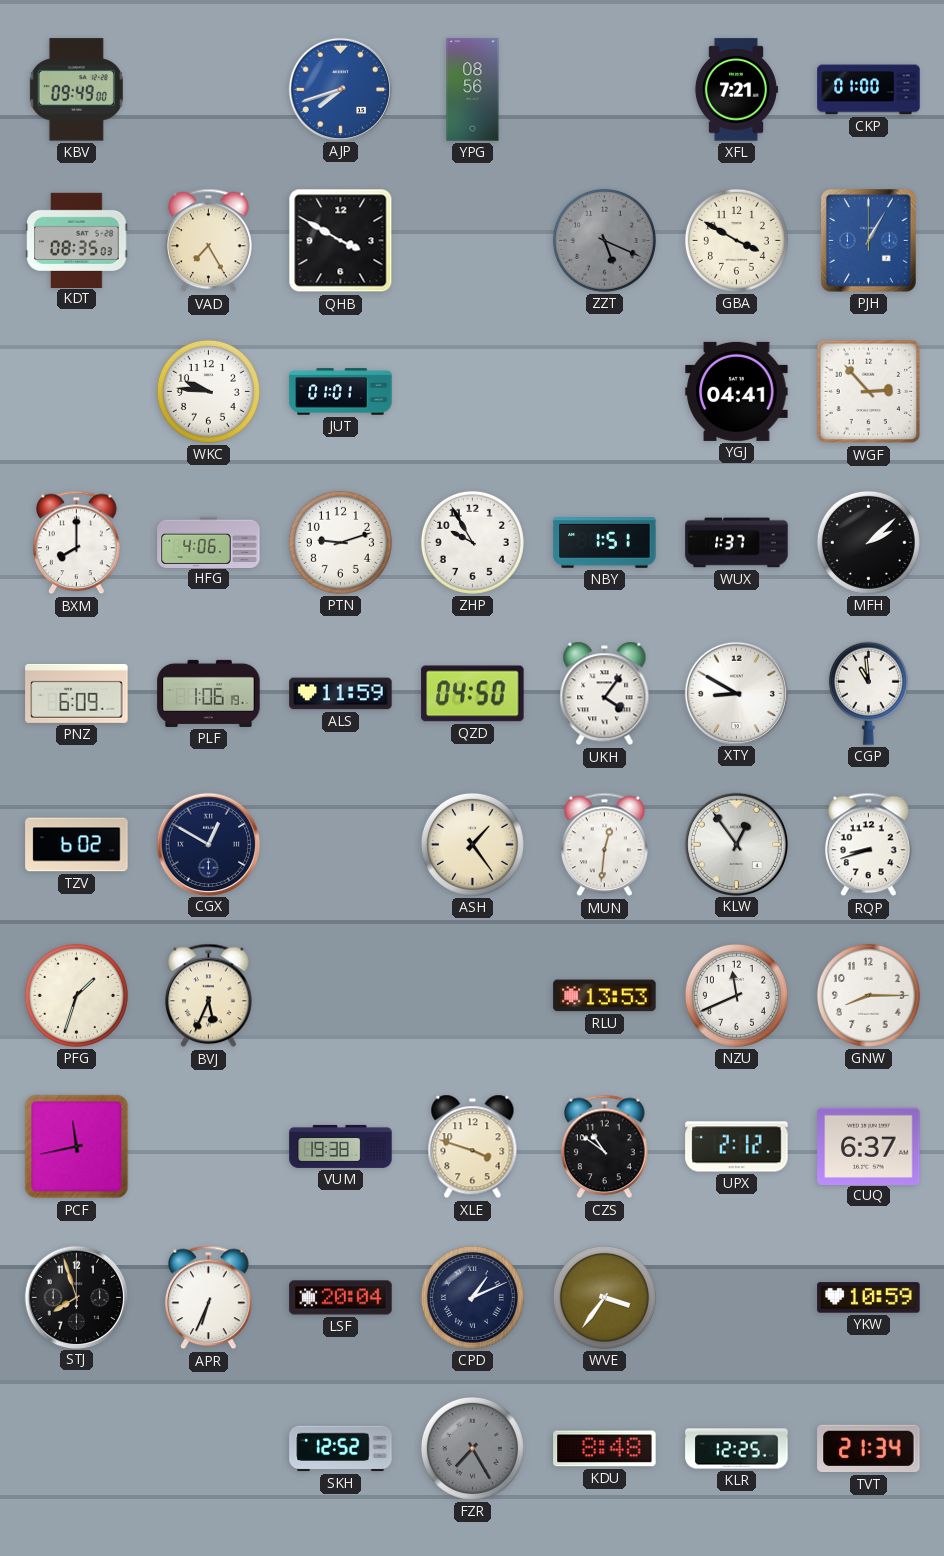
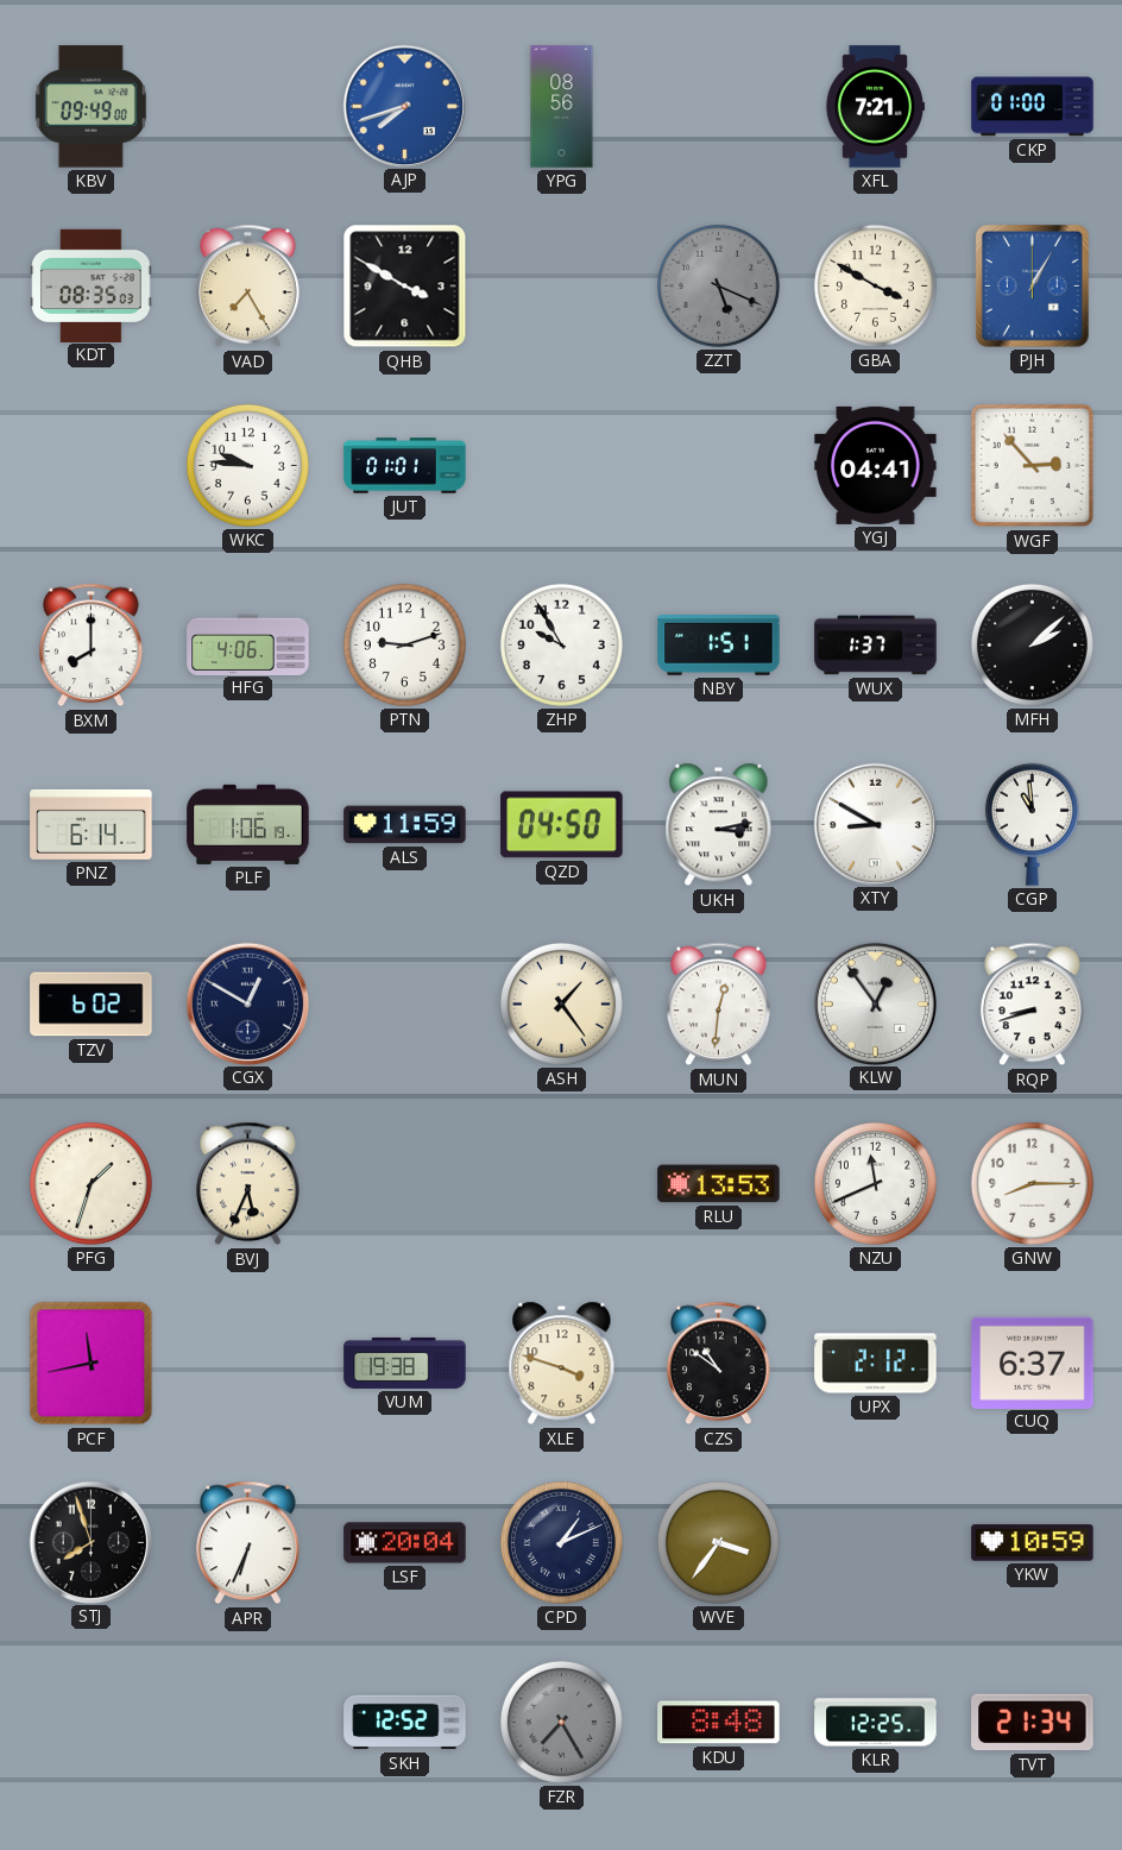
PNZ: 6:09 -> 6:14
UKH: 4:06 -> 3:13
